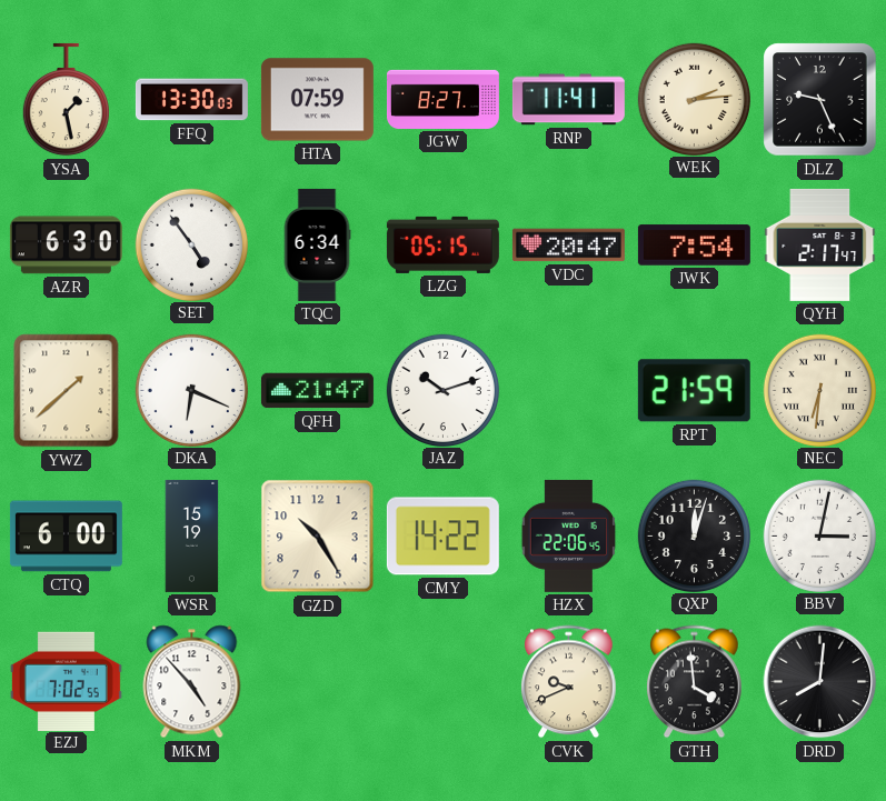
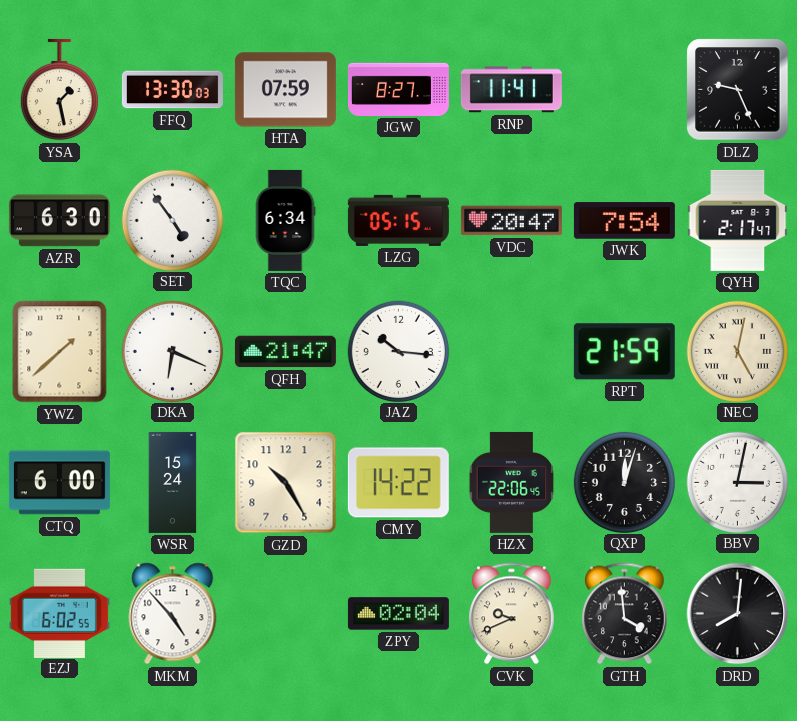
WEK: 2:14 -> none
JAZ: 10:12 -> 10:16
NEC: 6:31 -> 5:02
WSR: 15:19 -> 15:24
EZJ: 7:02 -> 6:02
ZPY: none -> 02:04
